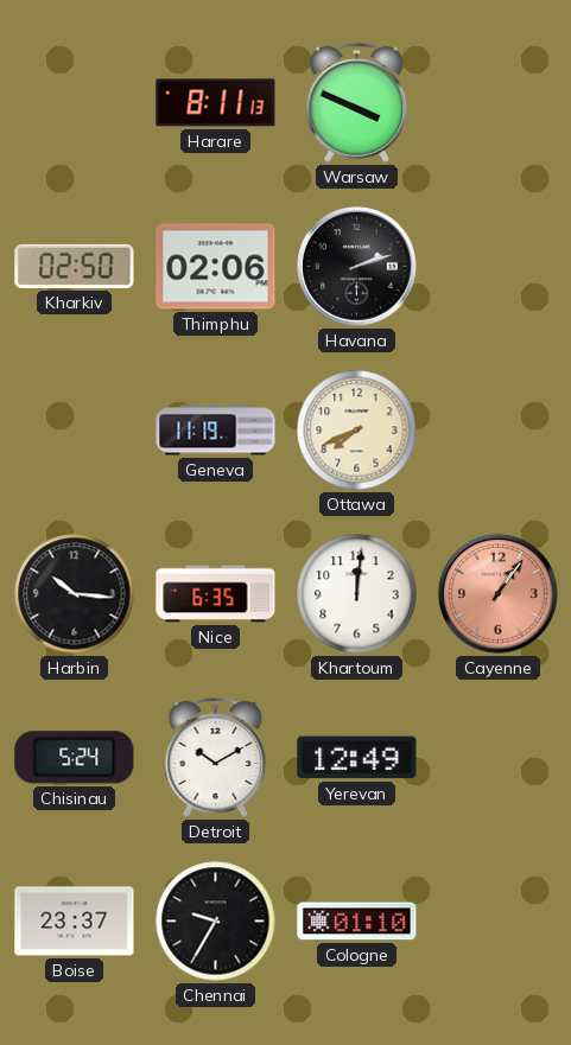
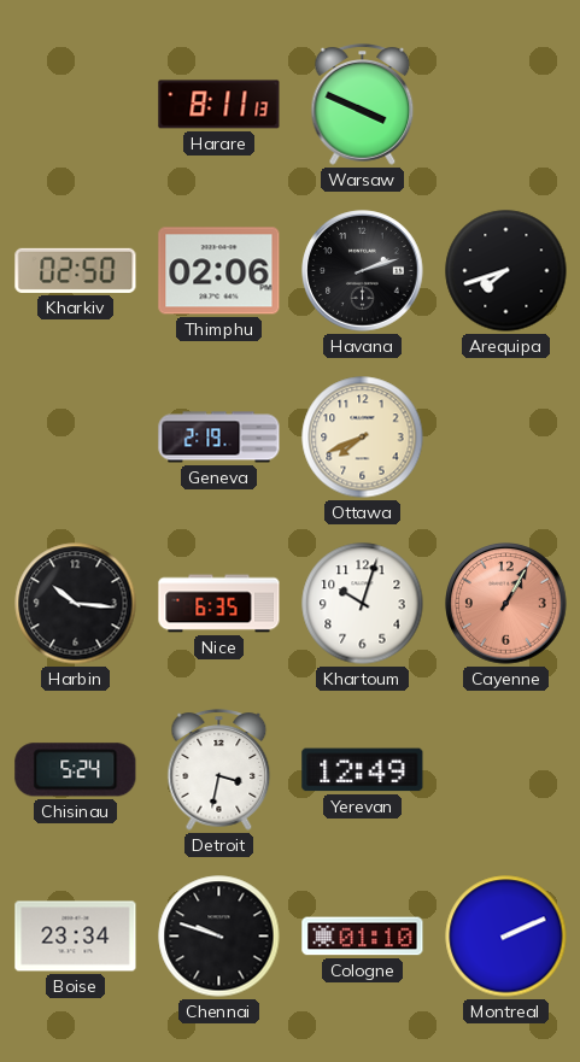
Arequipa: none -> 7:42
Geneva: 11:19 -> 2:19
Khartoum: 12:01 -> 10:03
Cayenne: 1:06 -> 1:05
Detroit: 10:10 -> 3:32
Boise: 23:37 -> 23:34
Chennai: 9:35 -> 9:48
Montreal: none -> 2:11
